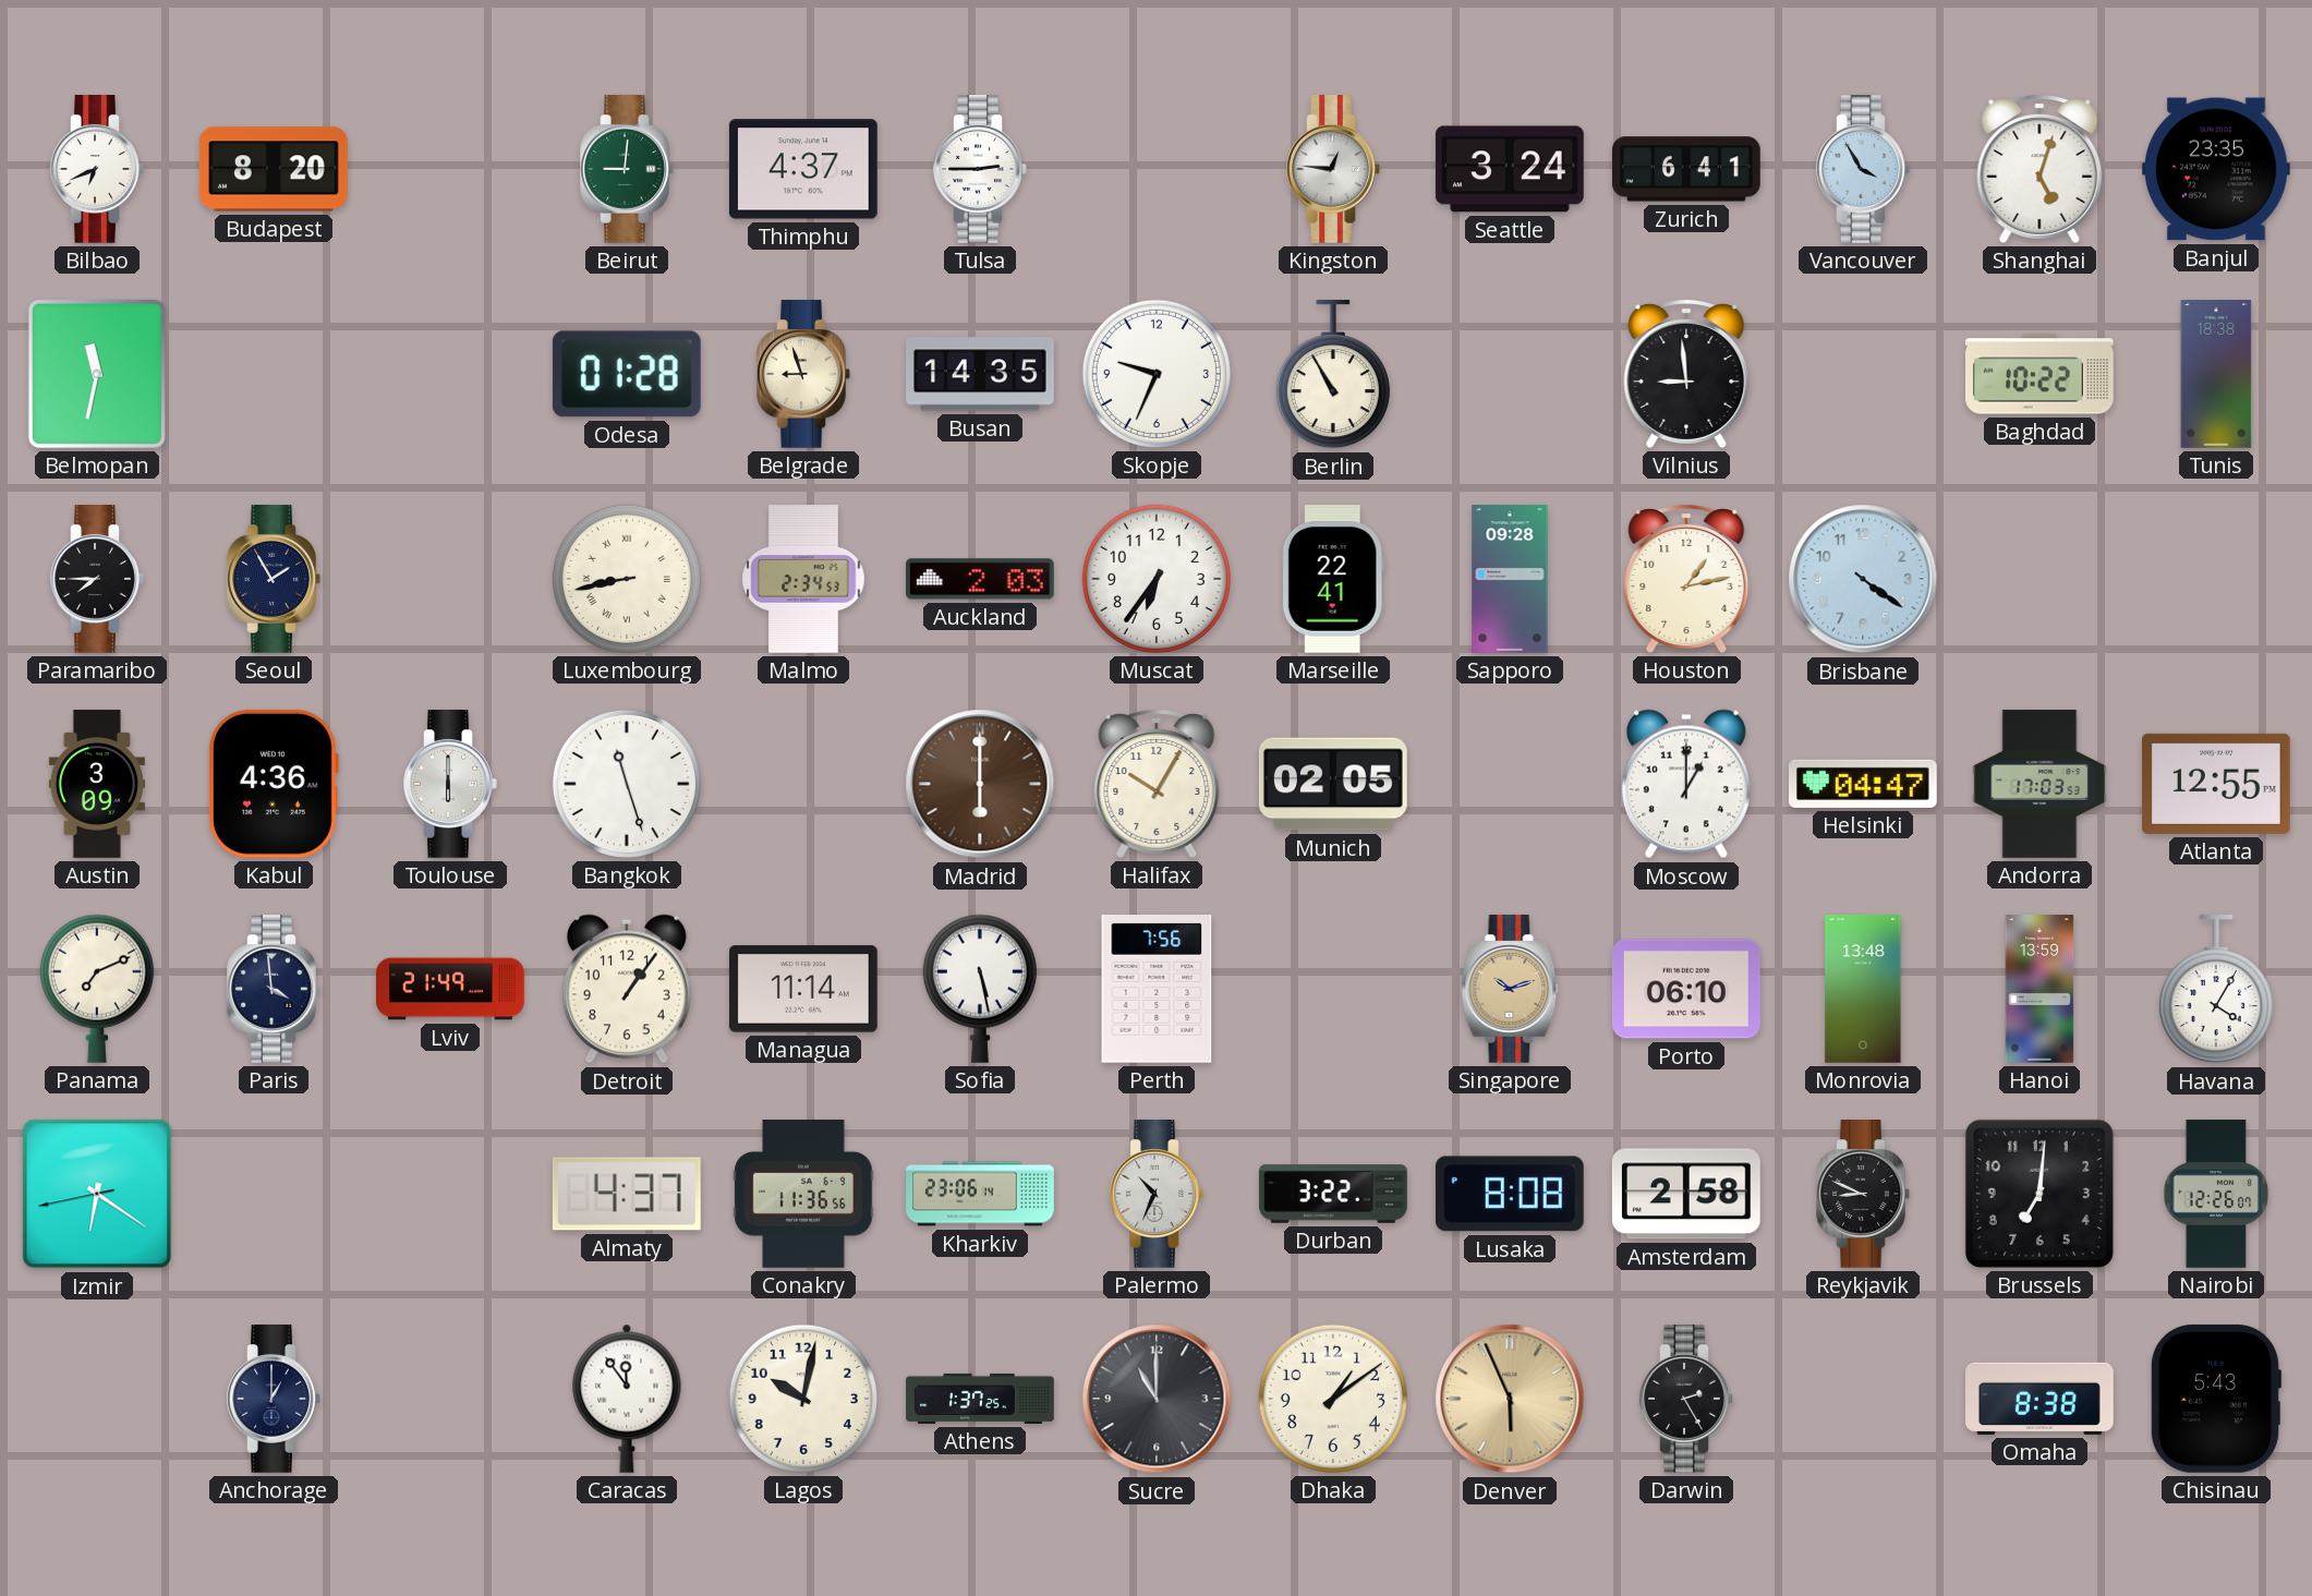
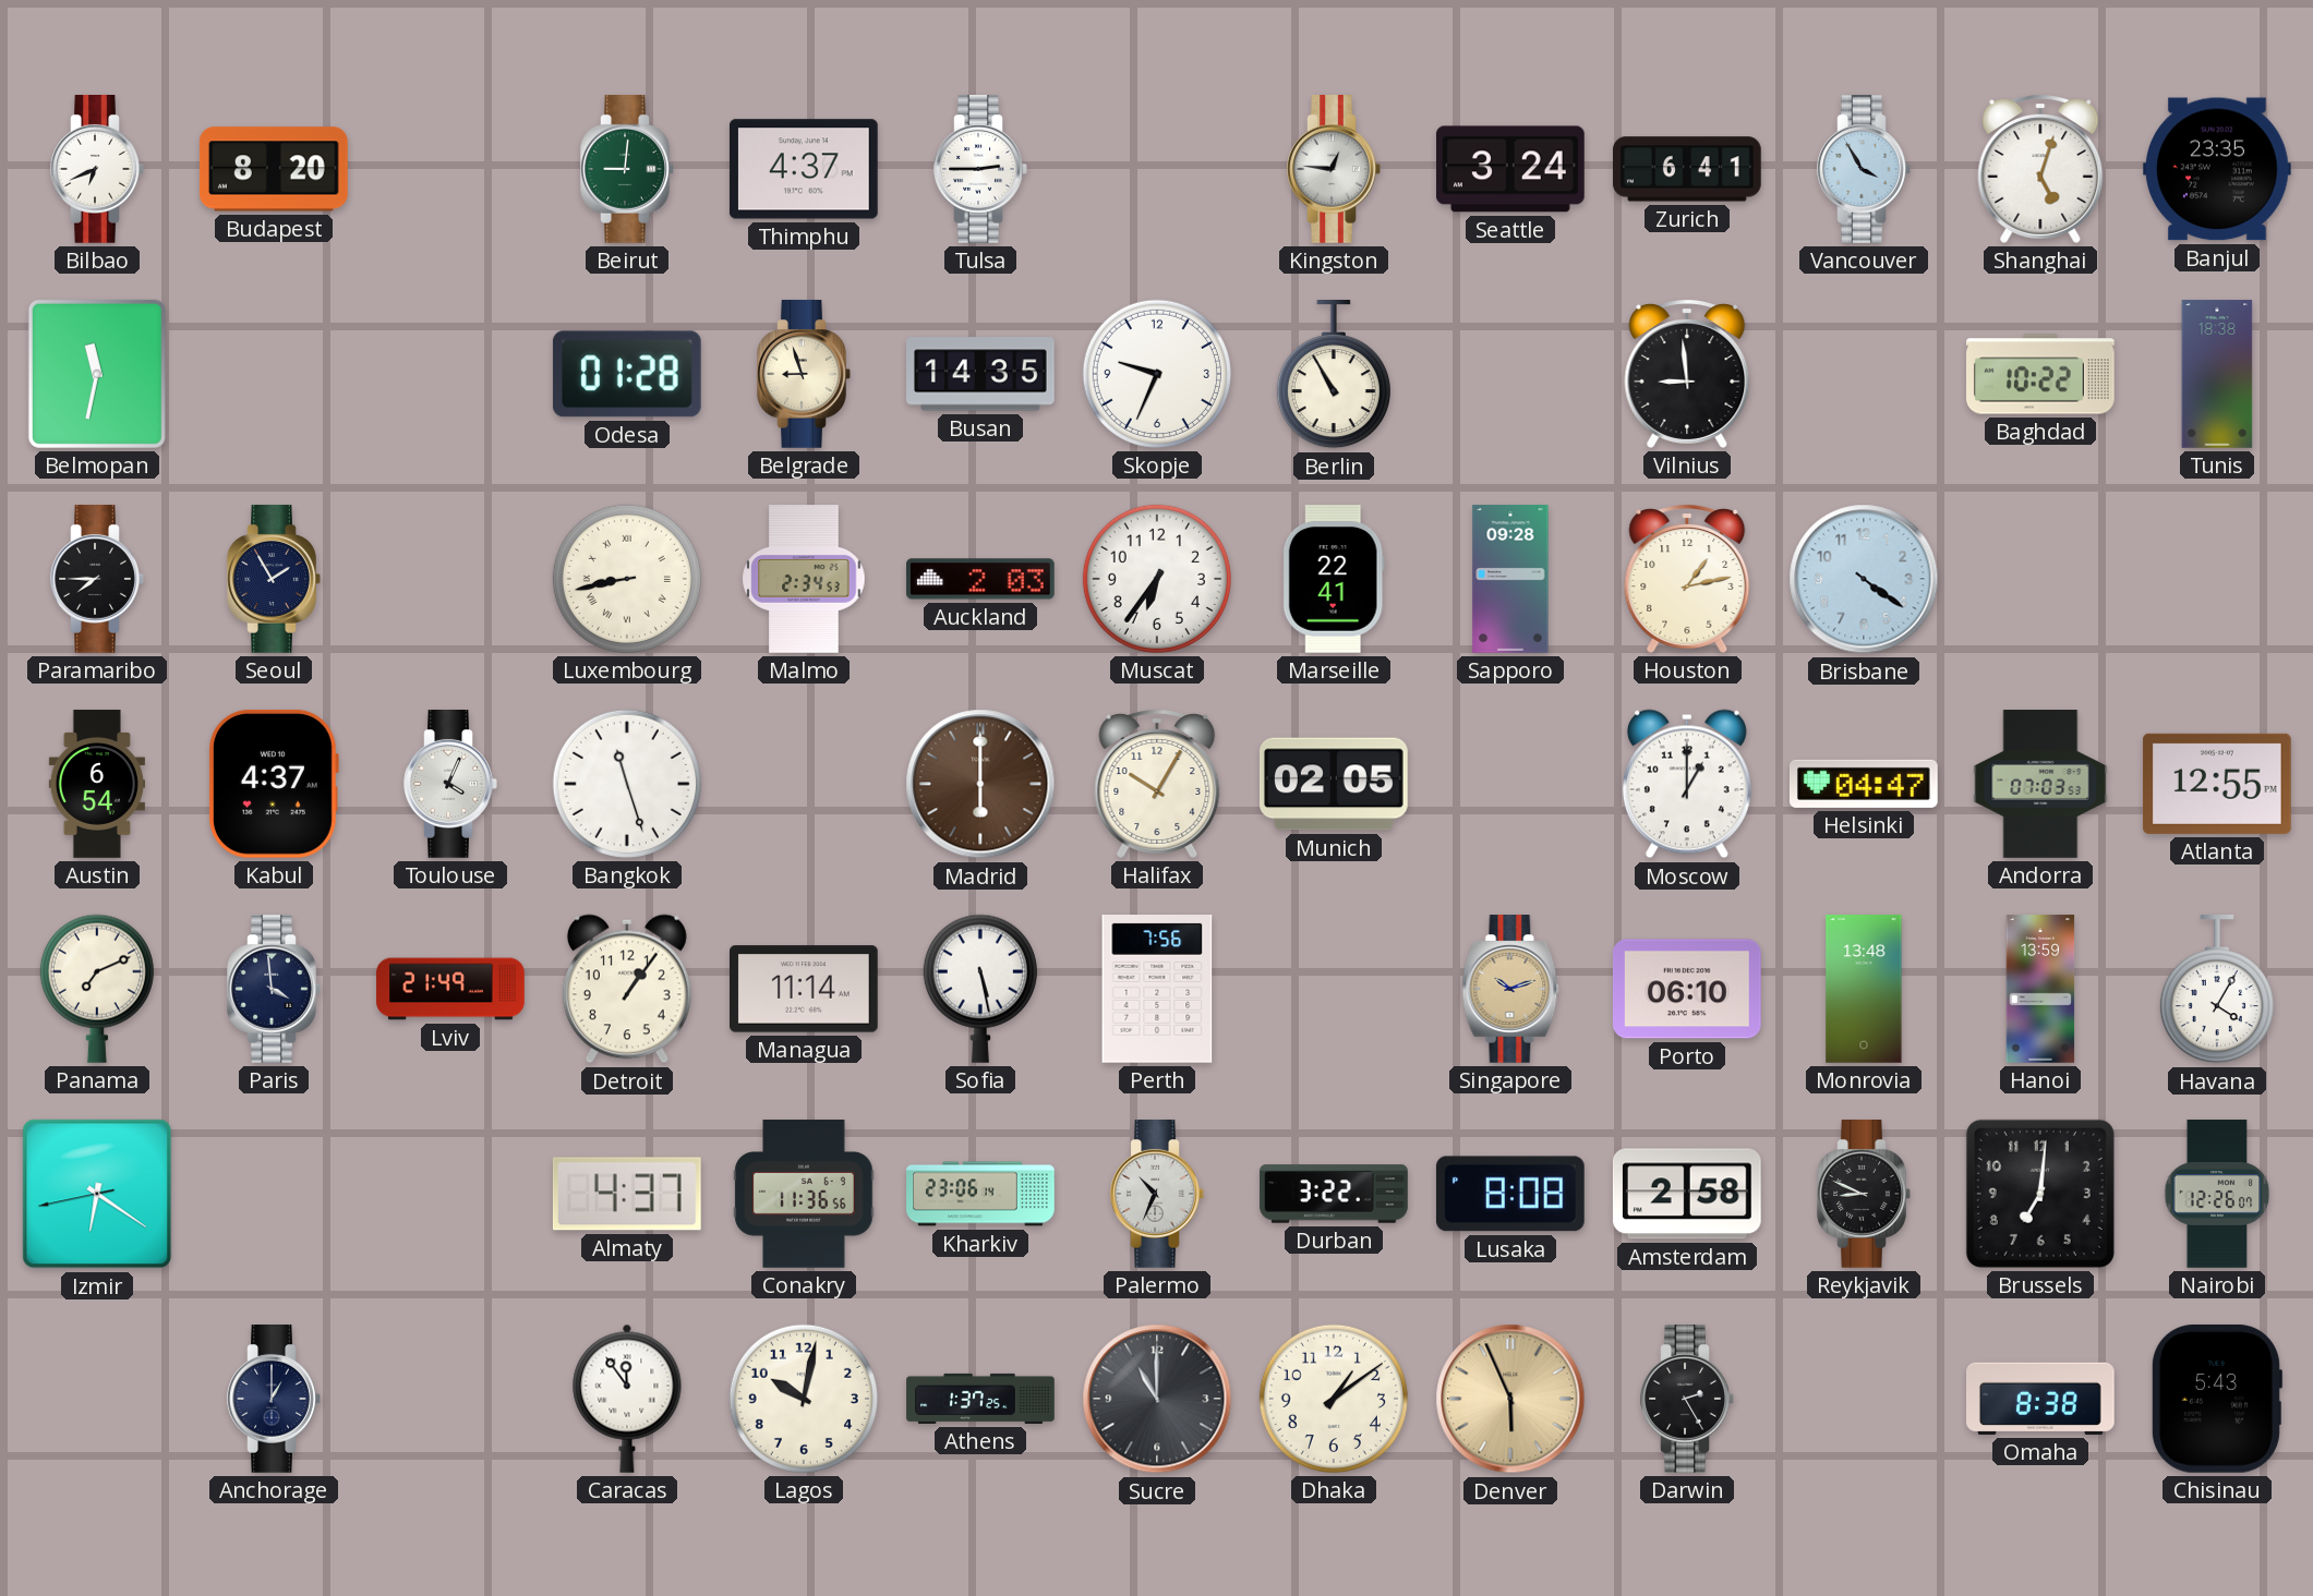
Austin: 3:09 -> 6:54
Kabul: 4:36 -> 4:37
Toulouse: 6:00 -> 4:04
Andorra: 17:03 -> 07:03
